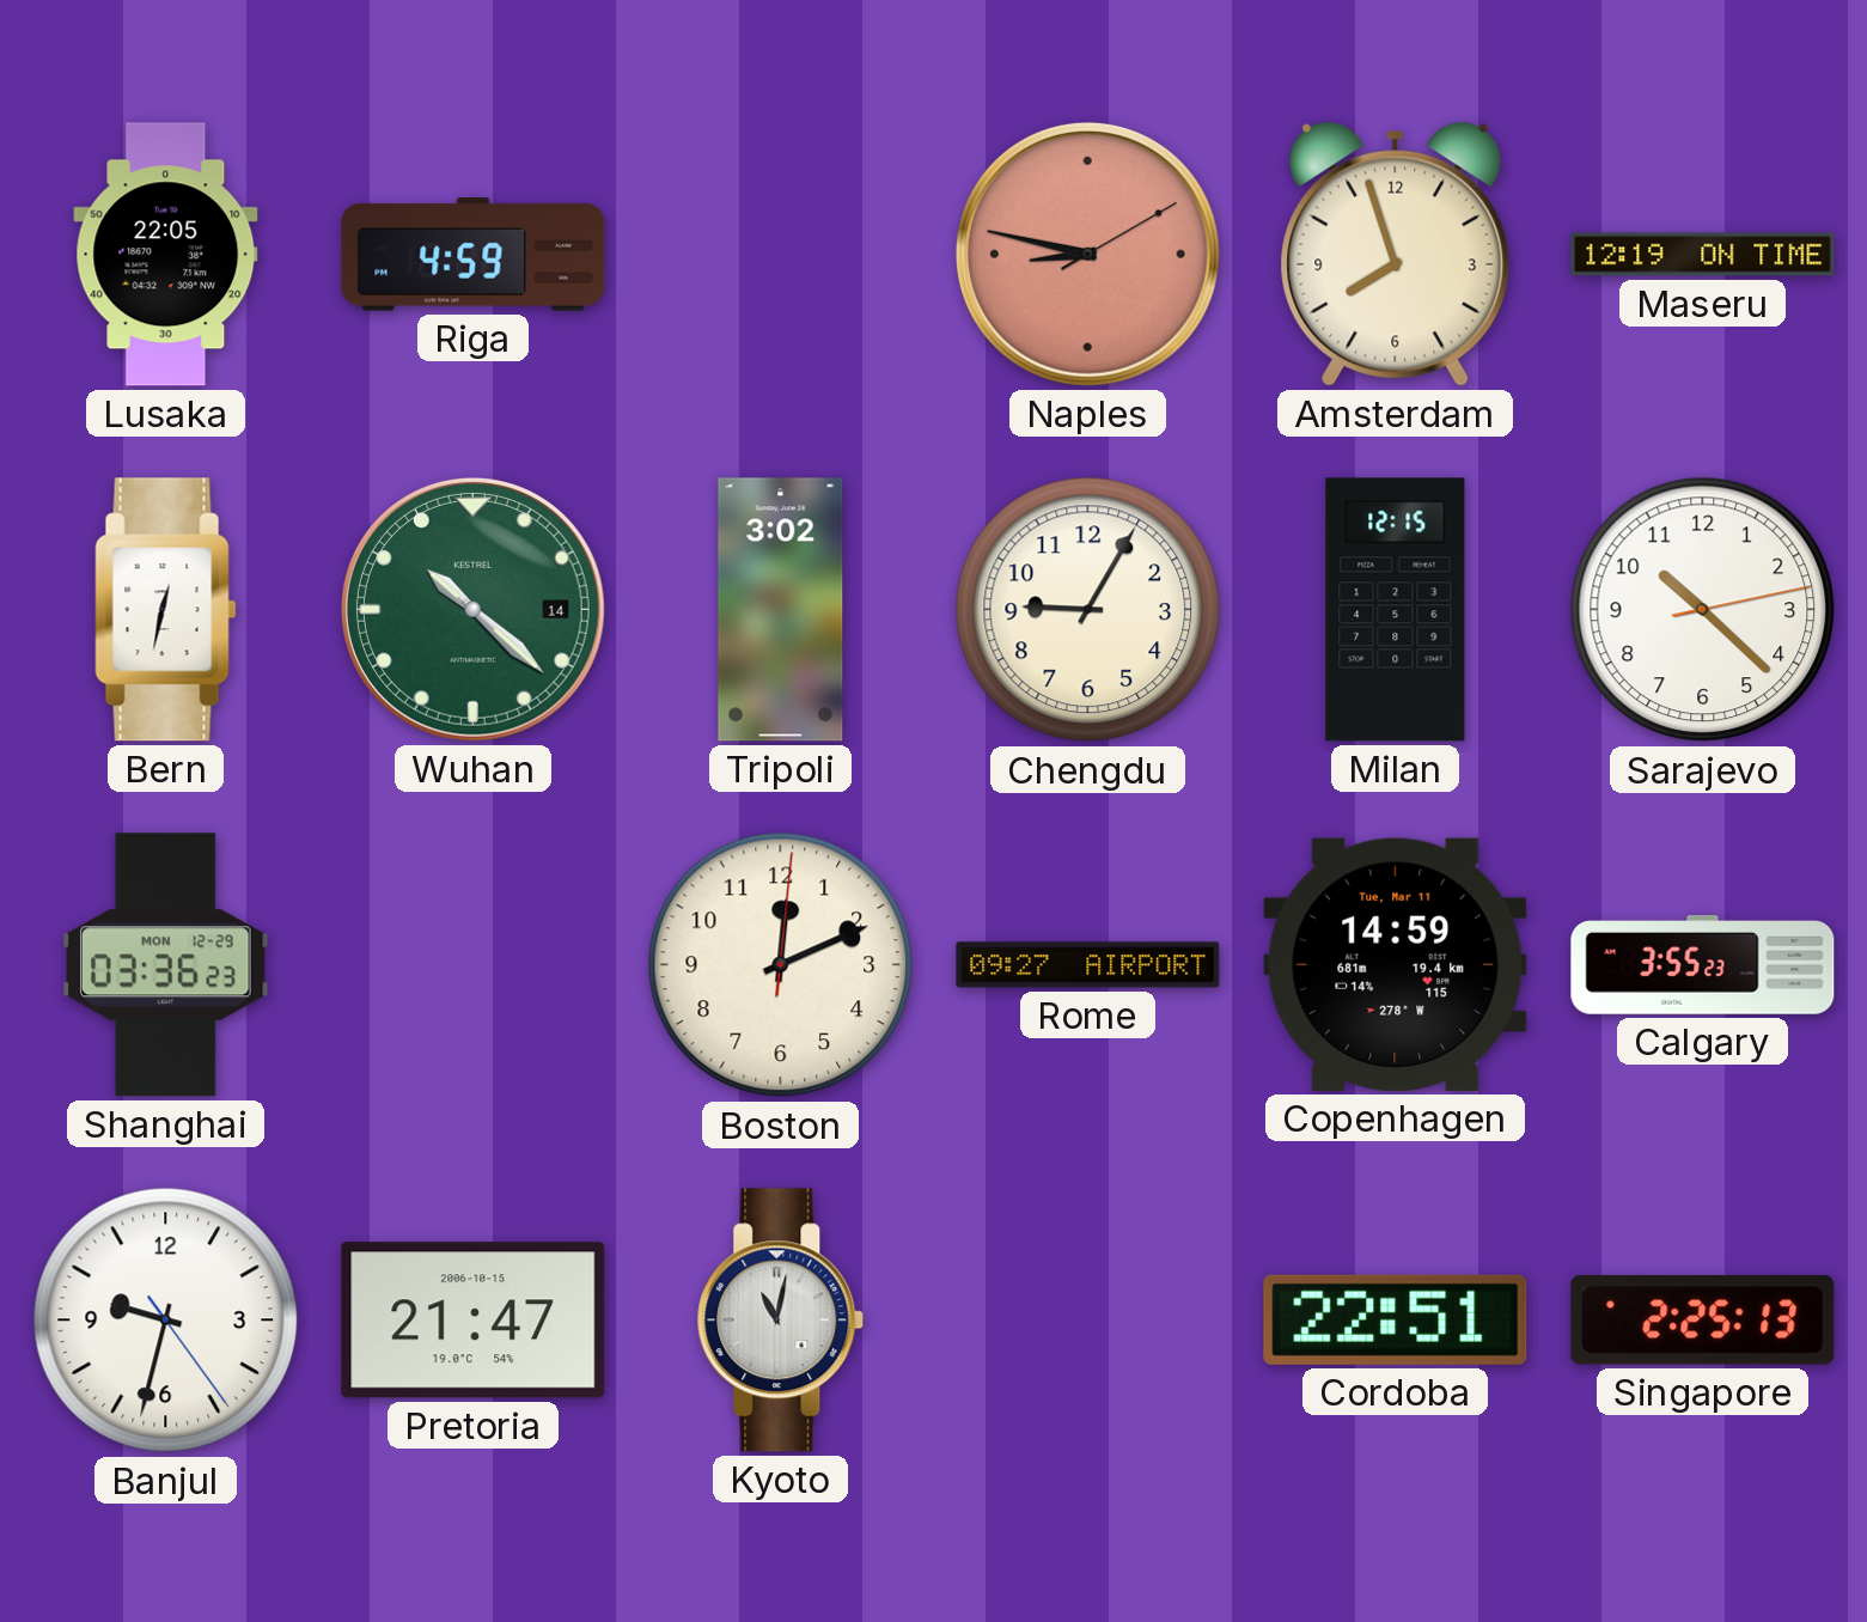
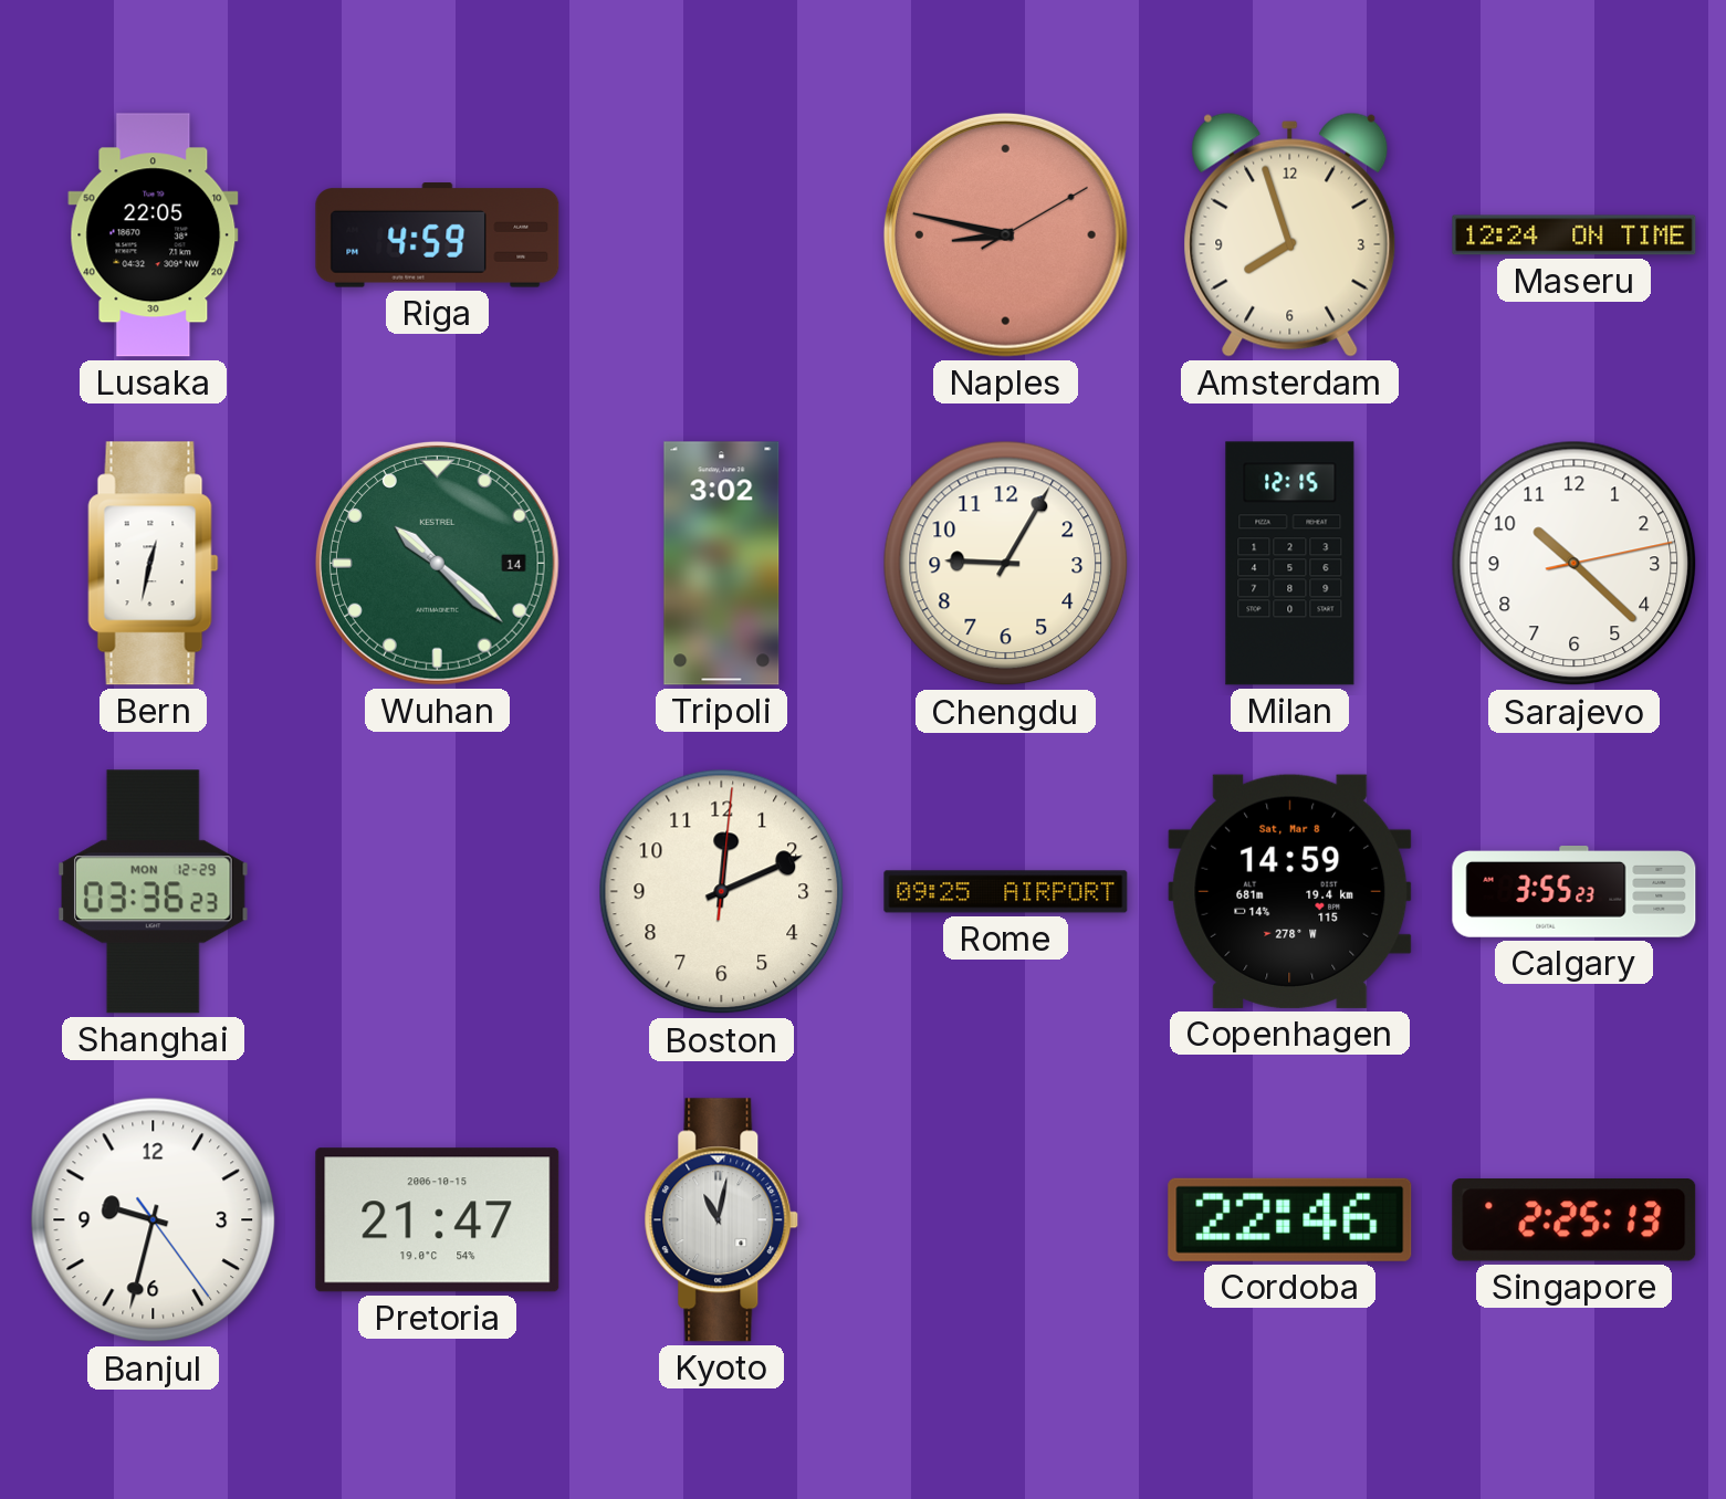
Maseru: 12:19 -> 12:24
Rome: 09:27 -> 09:25
Copenhagen date: Tue, Mar 11 -> Sat, Mar 8
Cordoba: 22:51 -> 22:46
